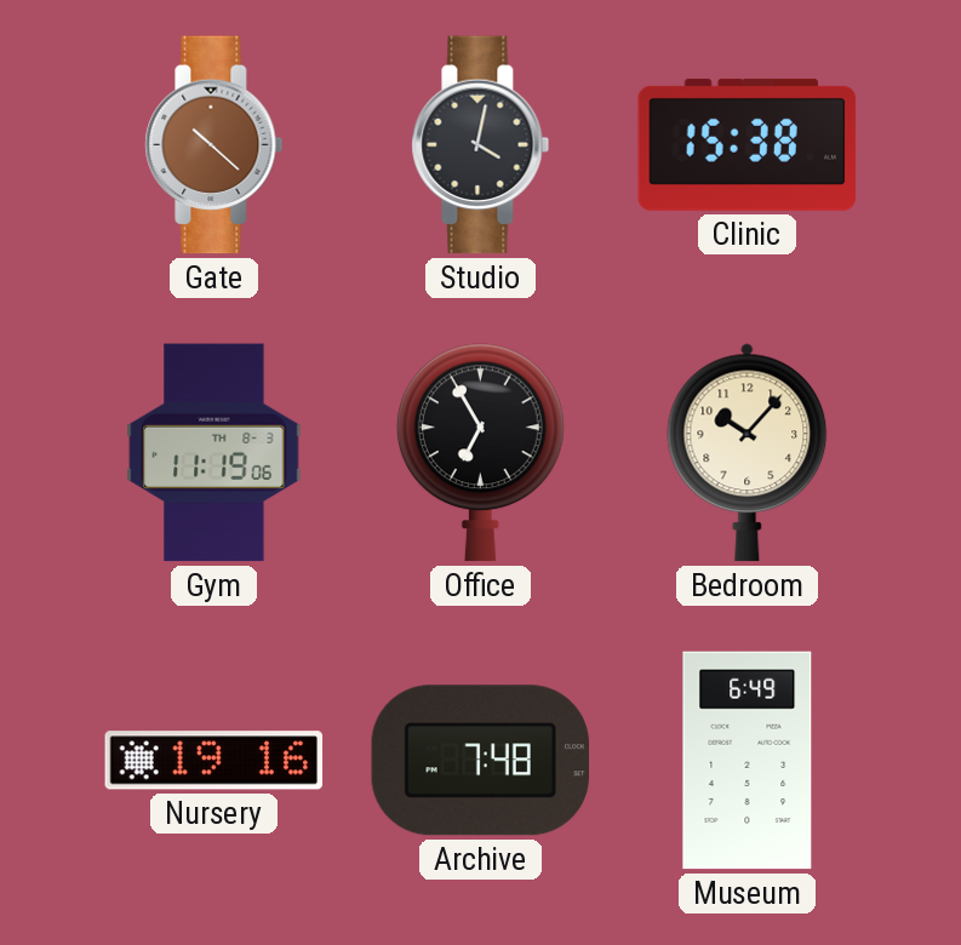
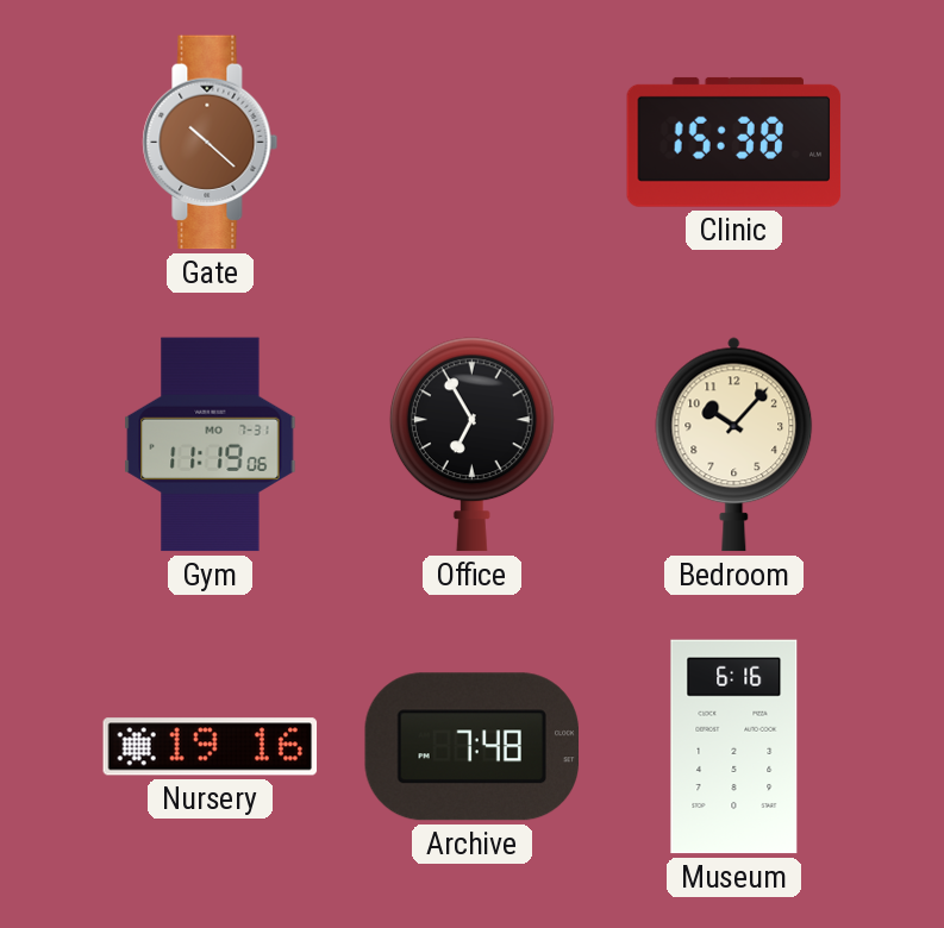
Studio: 4:02 -> none
Gym date: TH 8-3 -> MO 7-31
Museum: 6:49 -> 6:16
